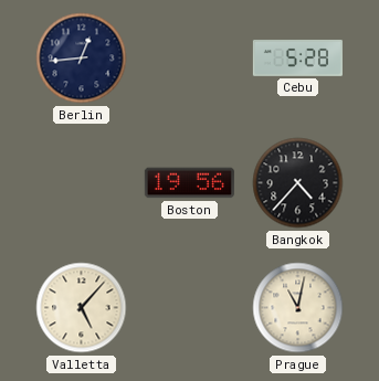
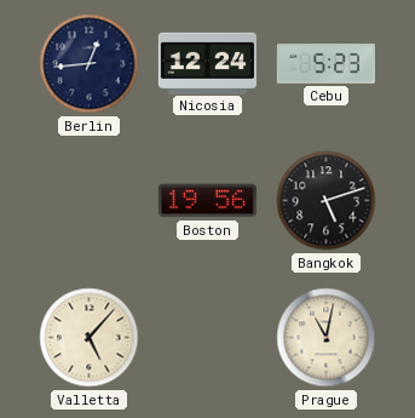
Nicosia: none -> 12:24
Cebu: 5:28 -> 5:23
Bangkok: 4:37 -> 5:12
